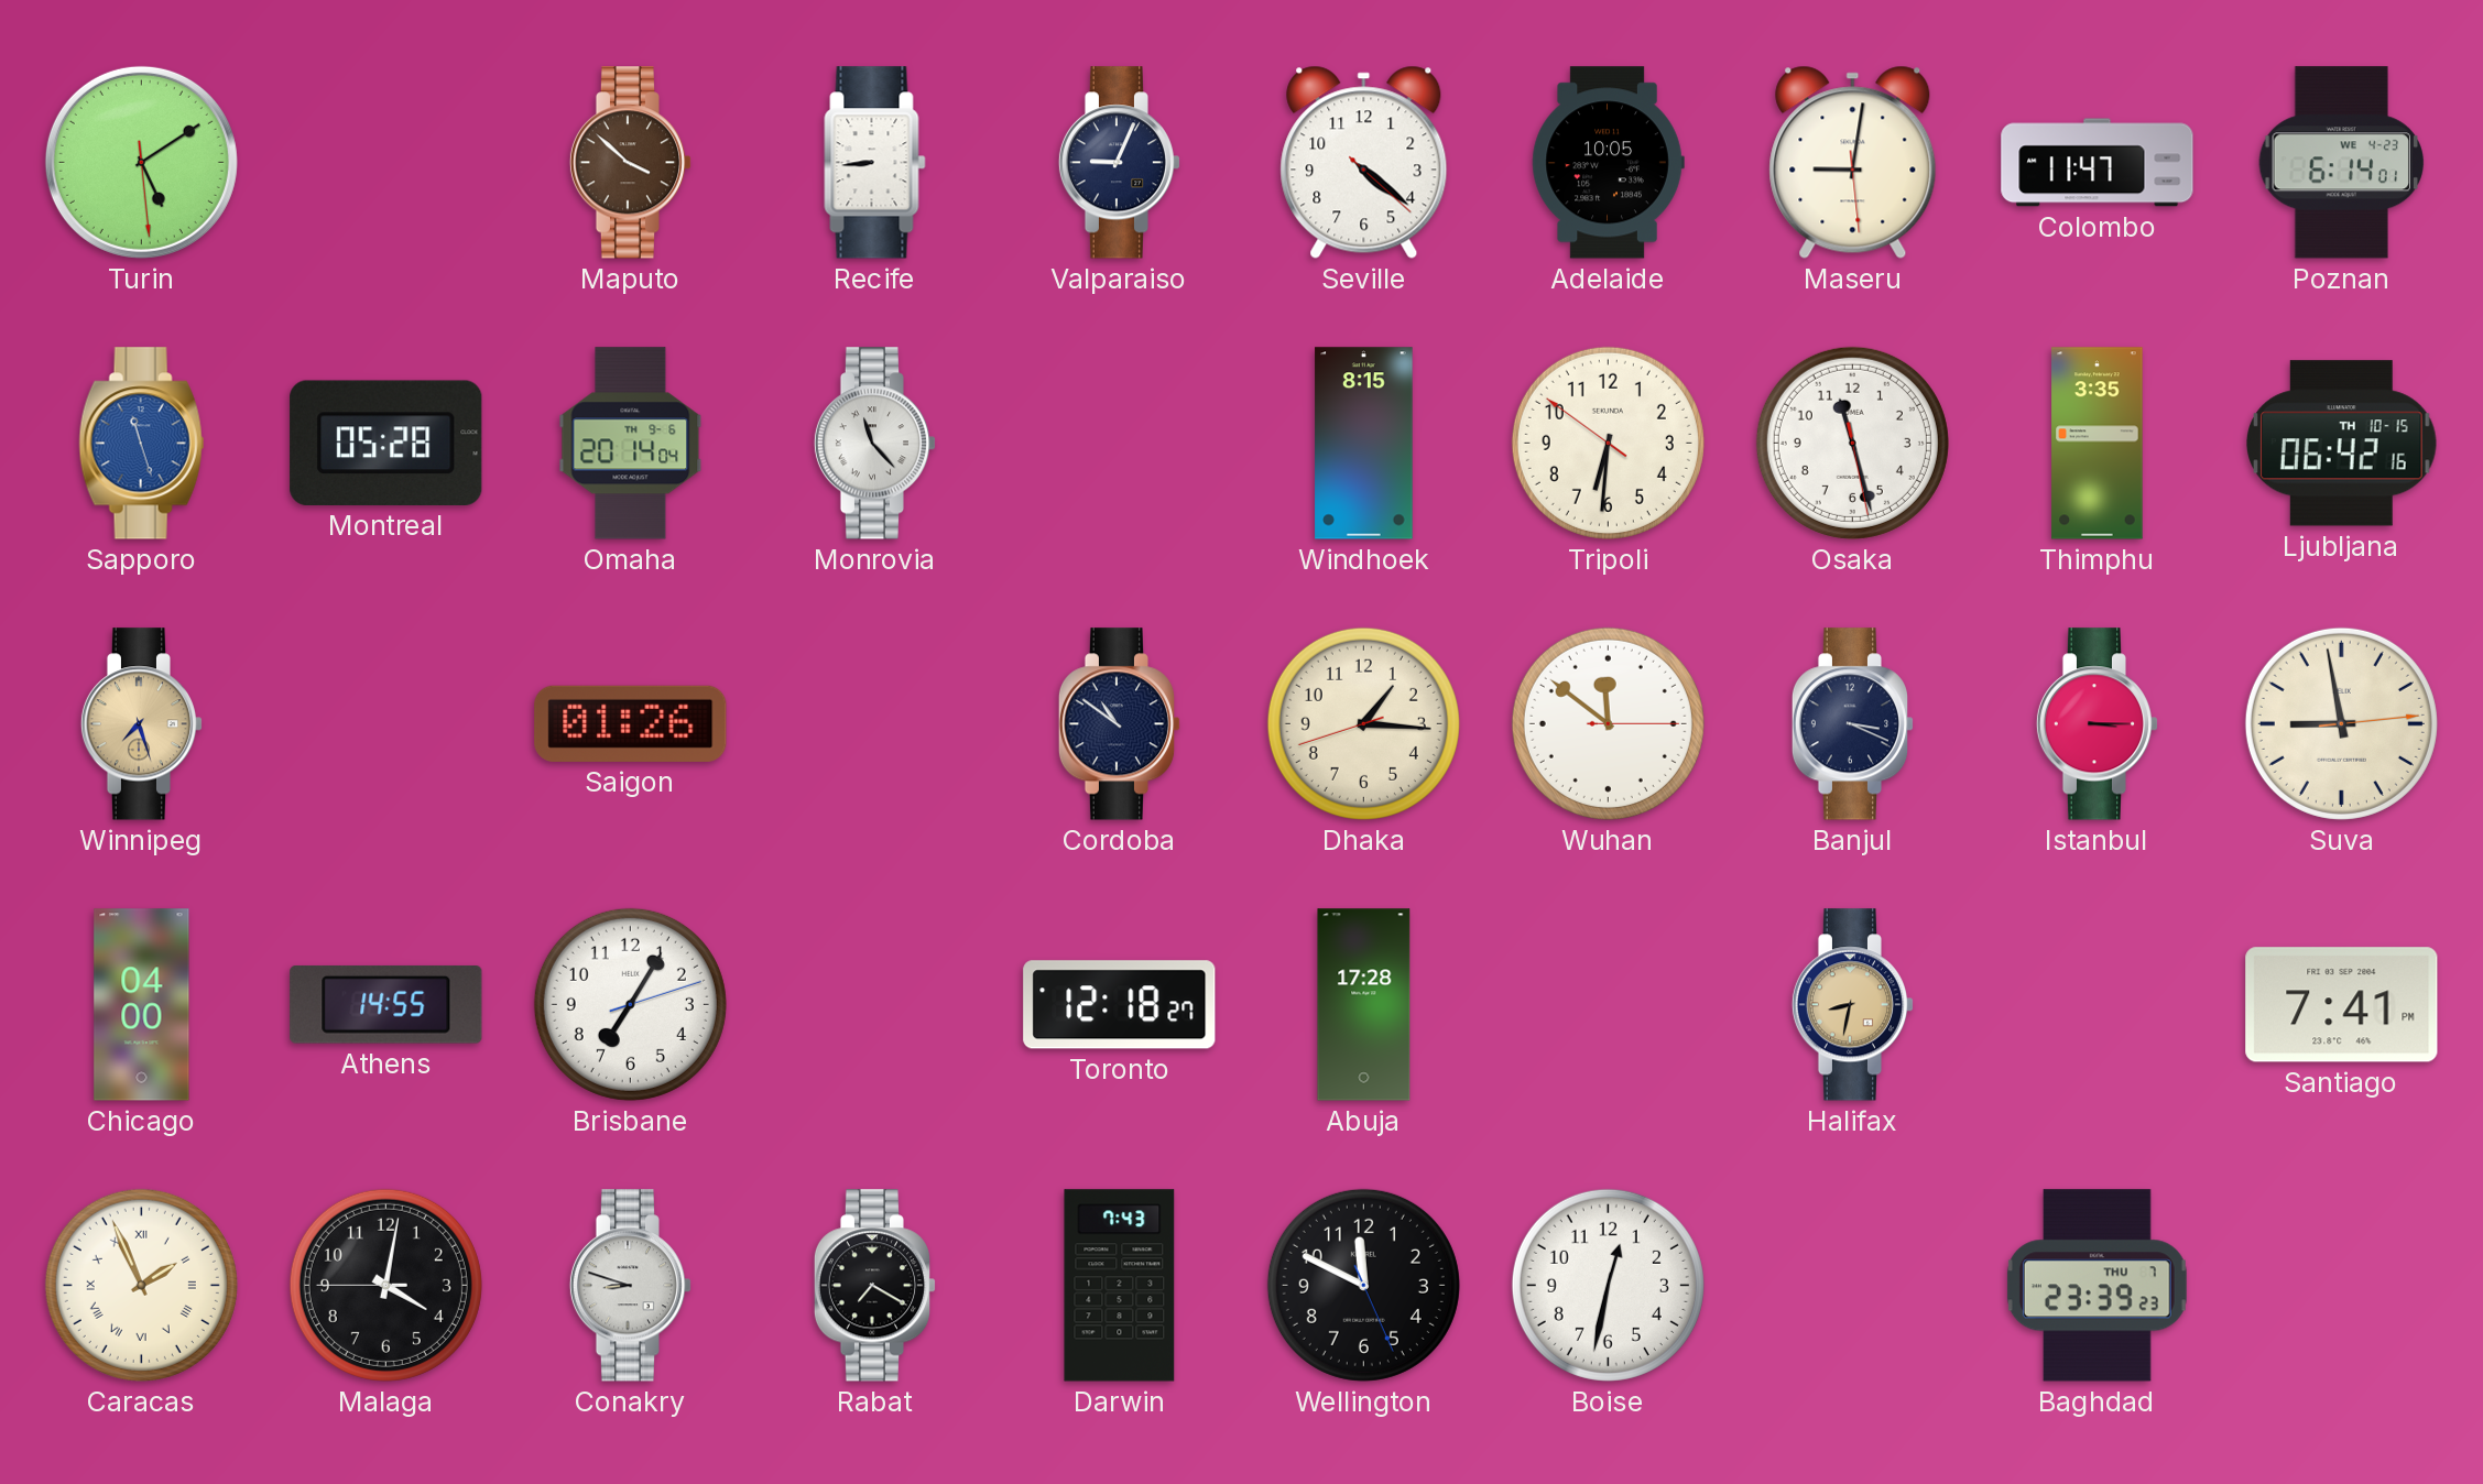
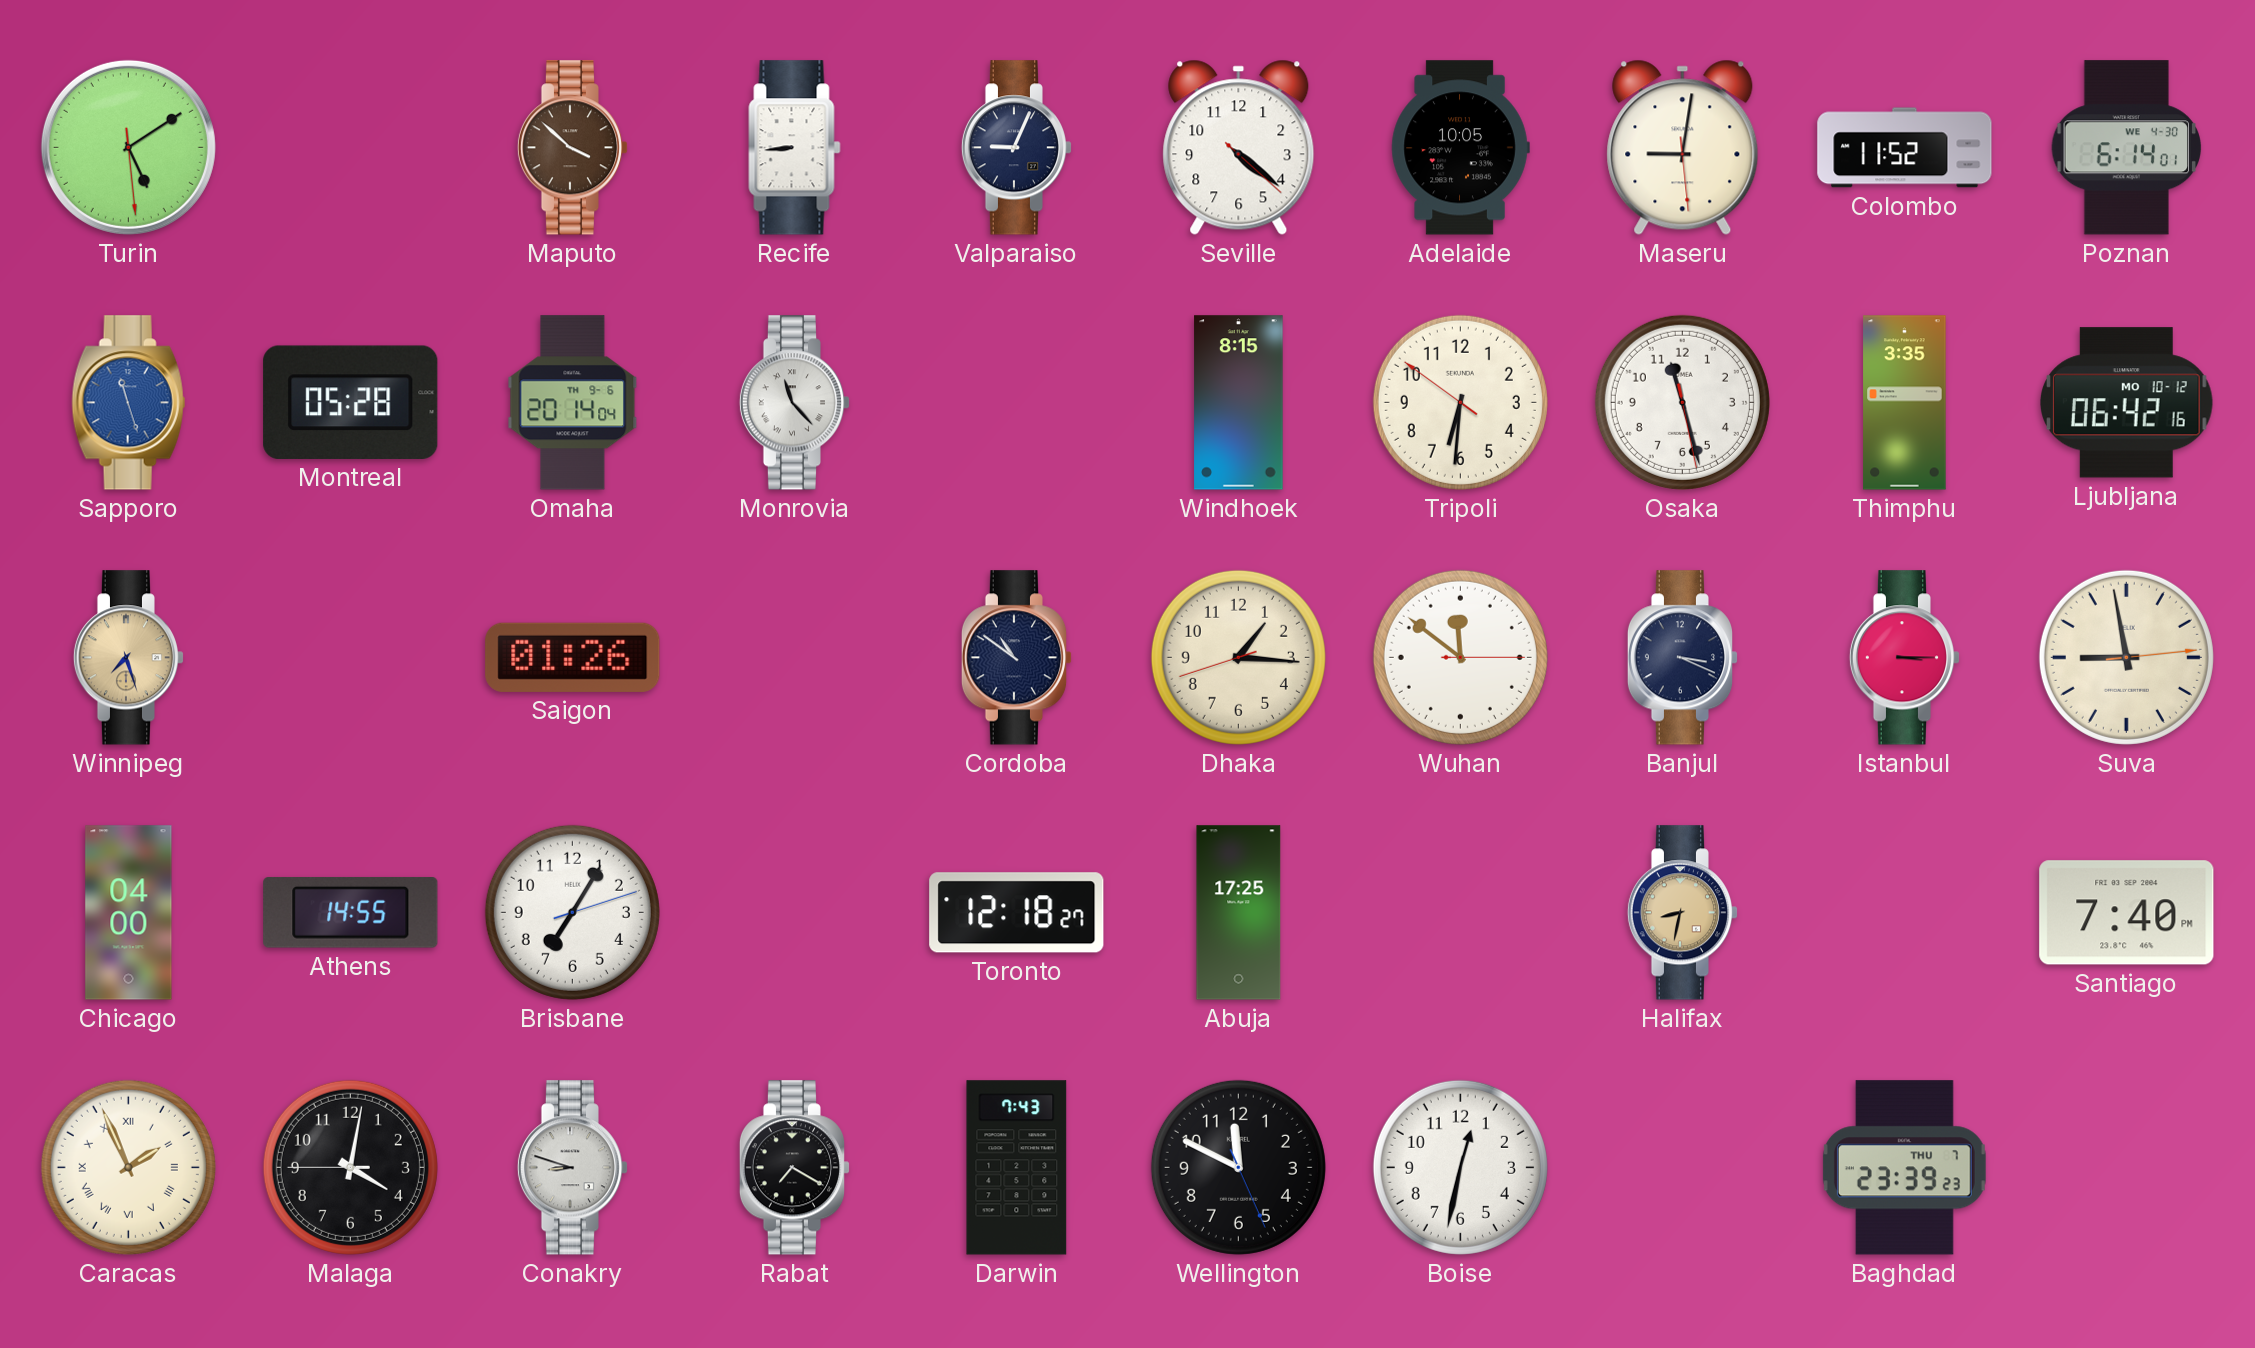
Colombo: 11:47 -> 11:52
Poznan date: WE 4-23 -> WE 4-30
Ljubljana date: TH 10-15 -> MO 10-12
Abuja: 17:28 -> 17:25
Santiago: 7:41 -> 7:40
